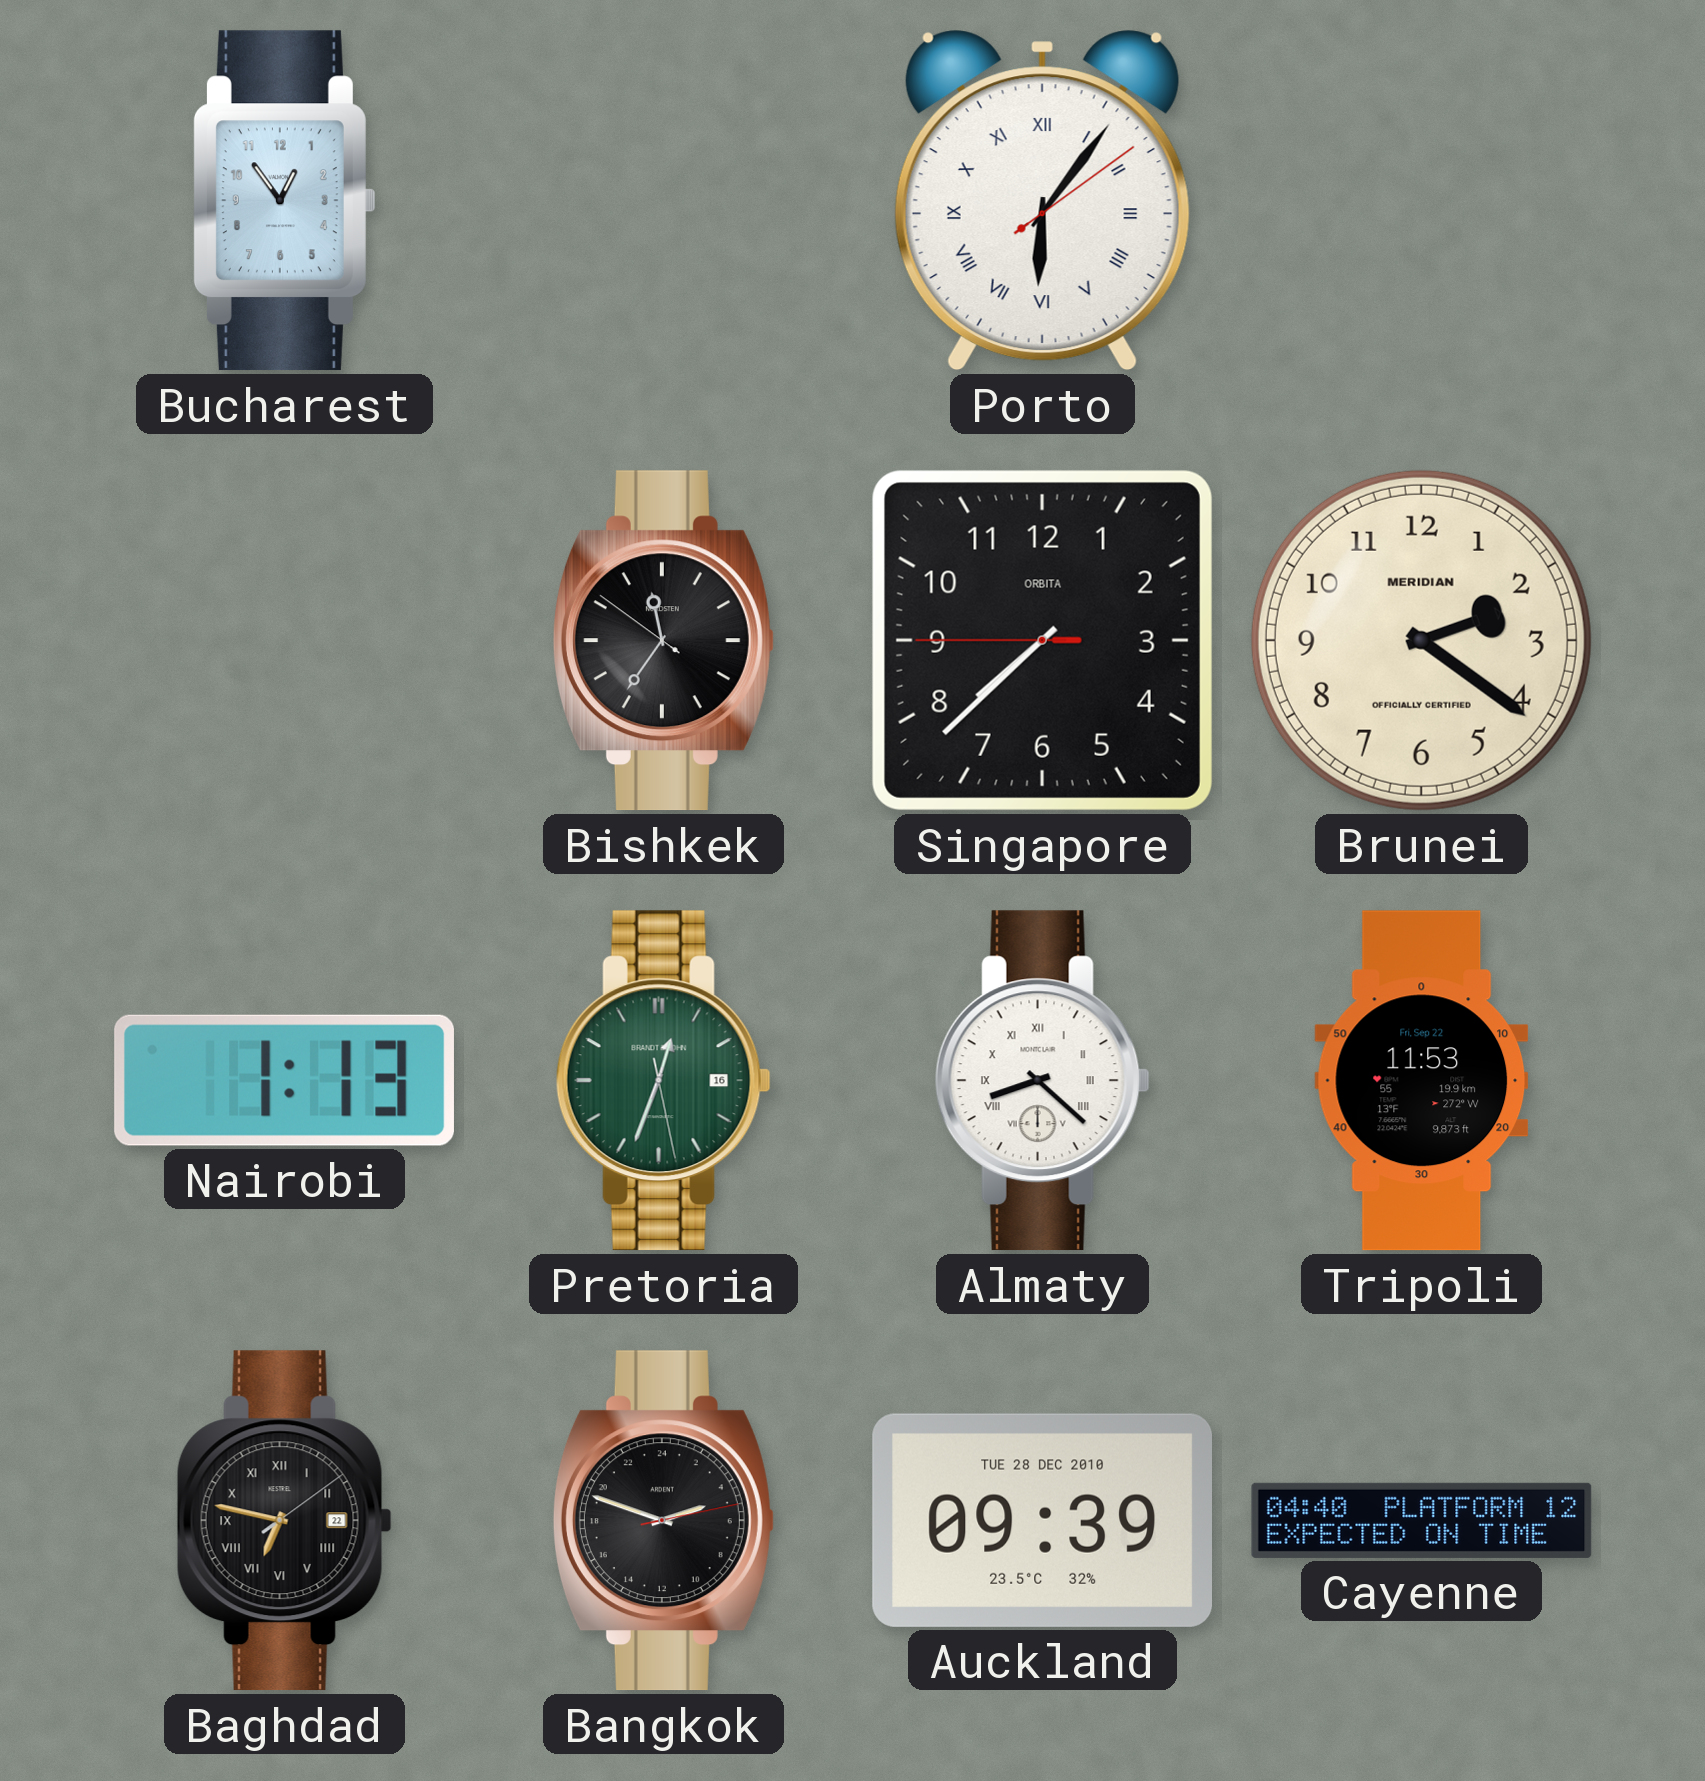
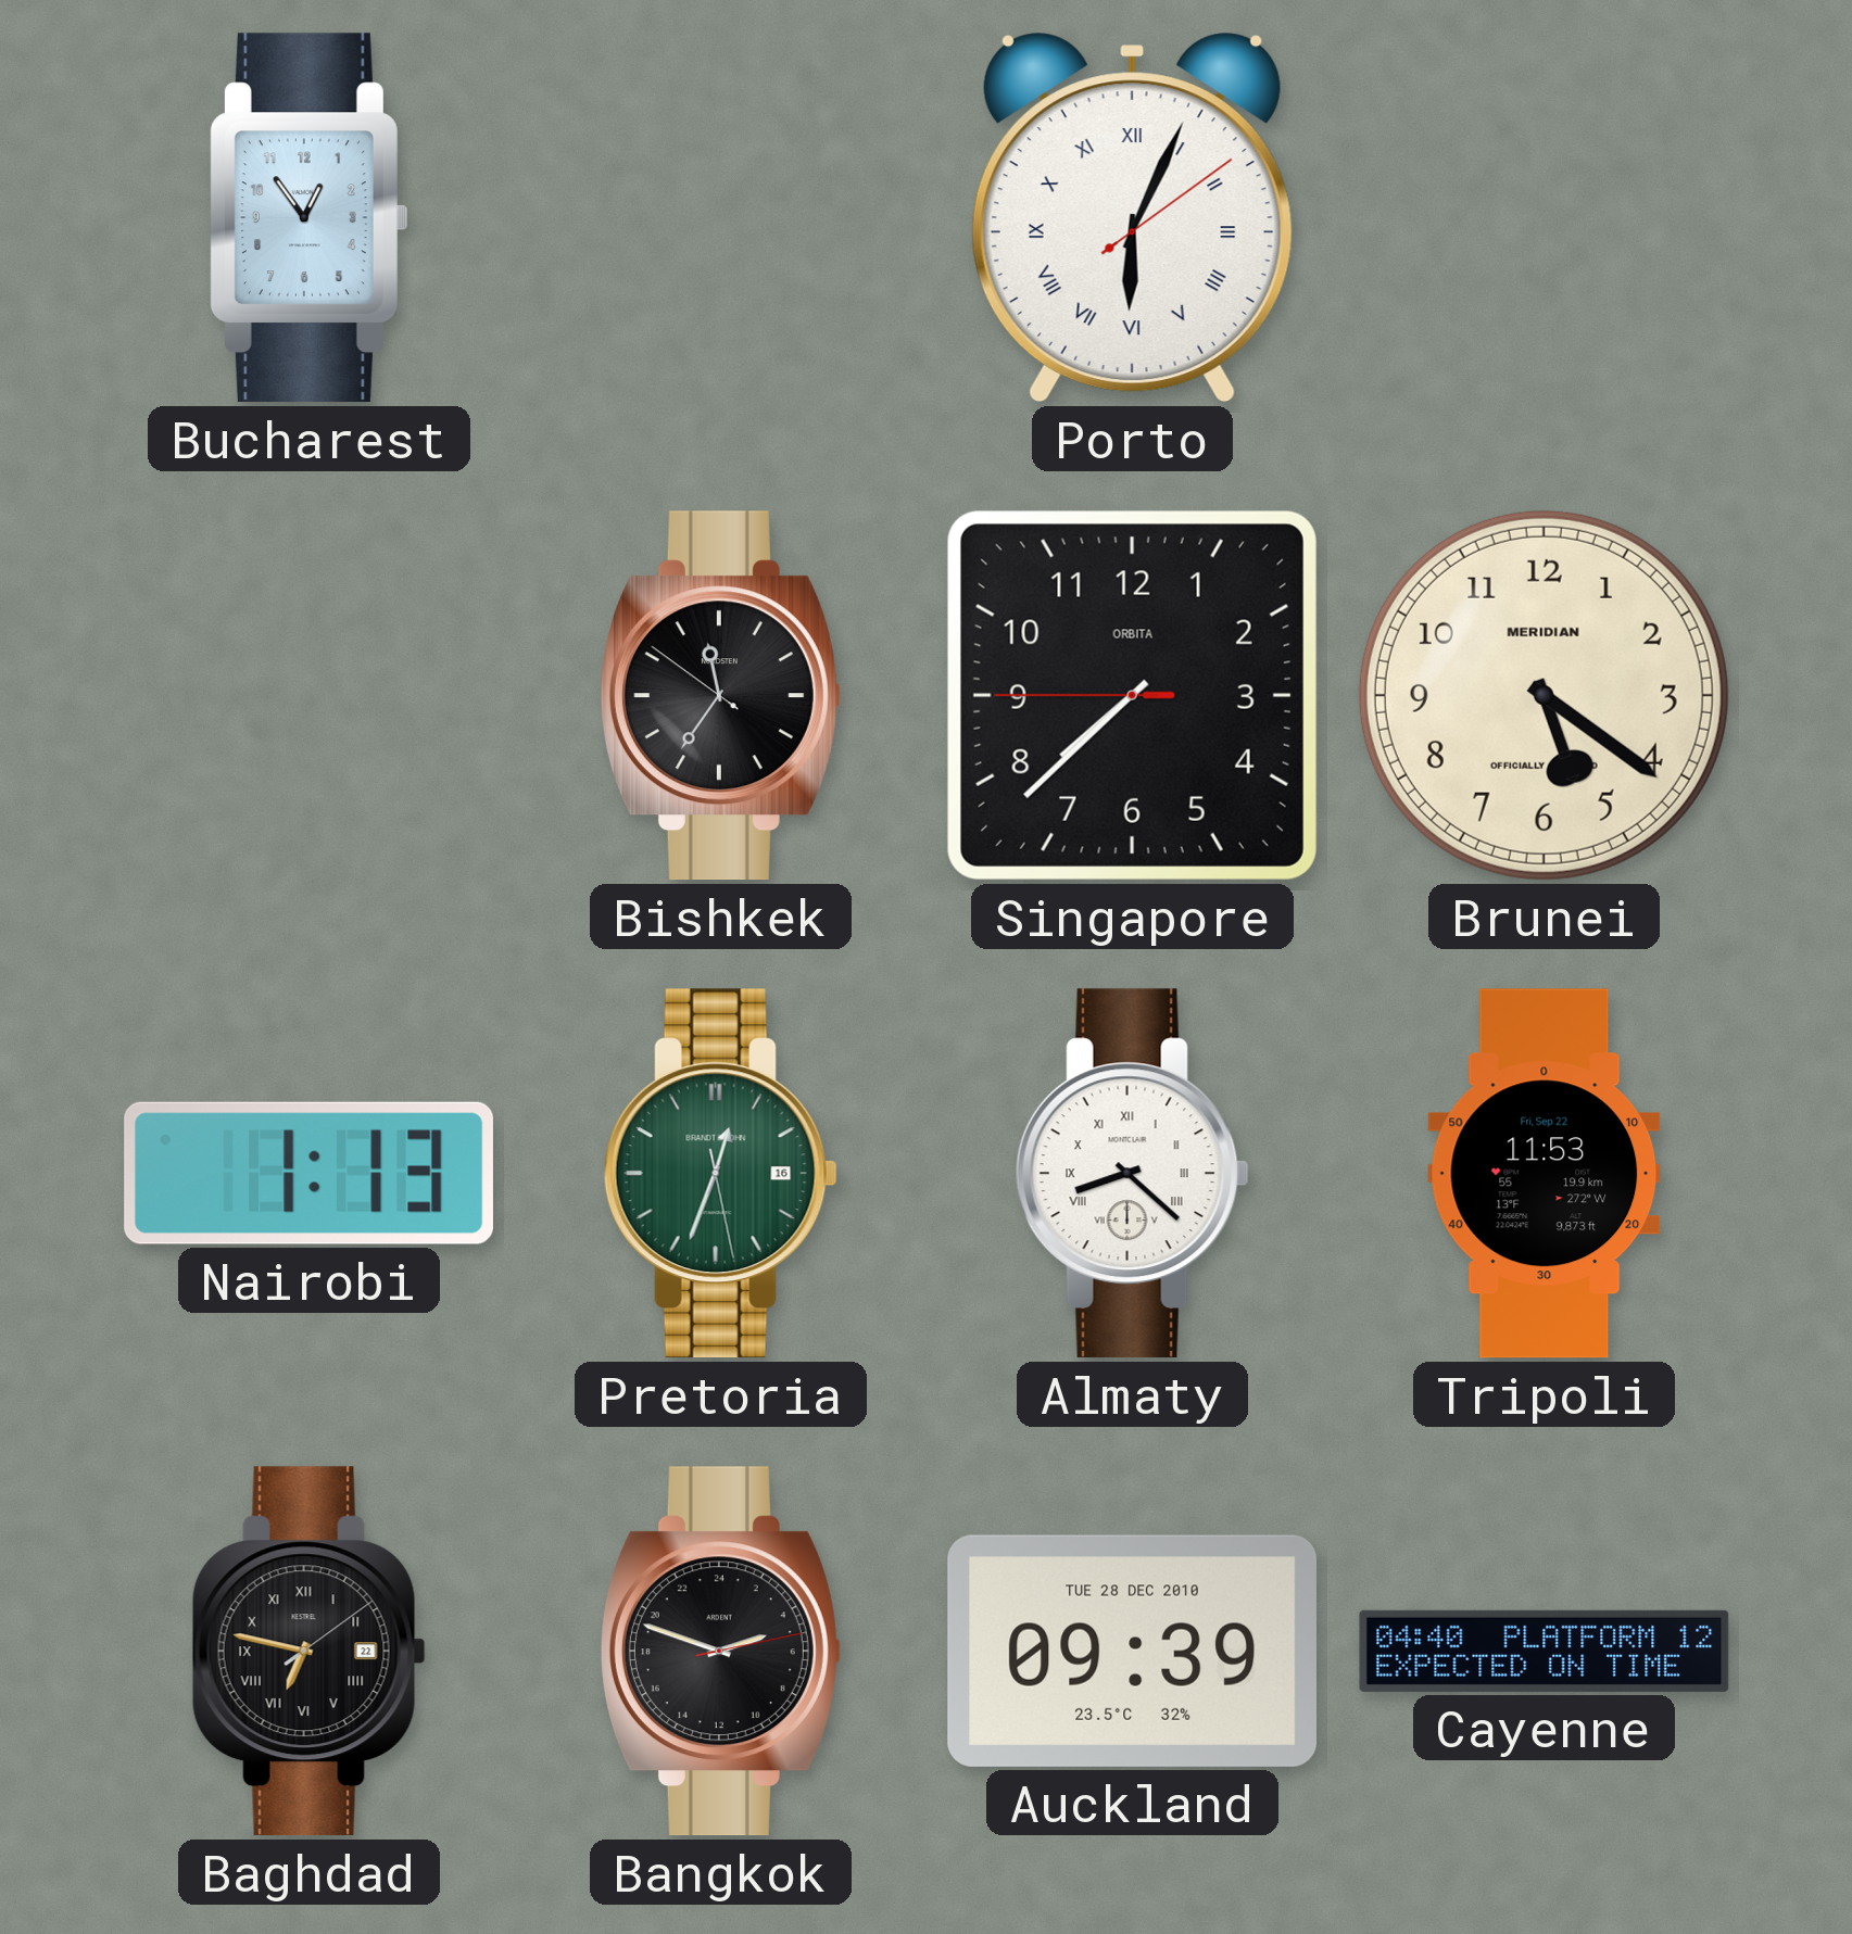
Porto: 6:06 -> 6:04
Brunei: 2:21 -> 5:21
